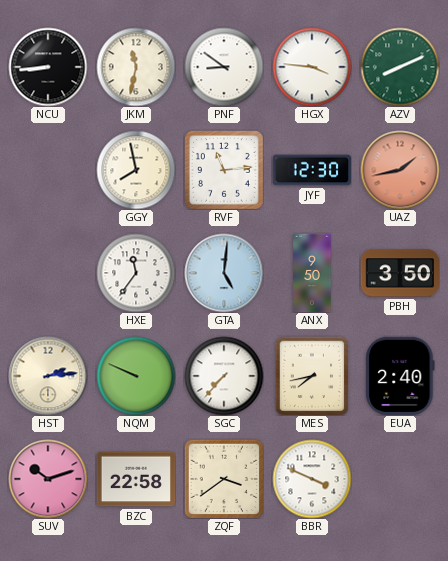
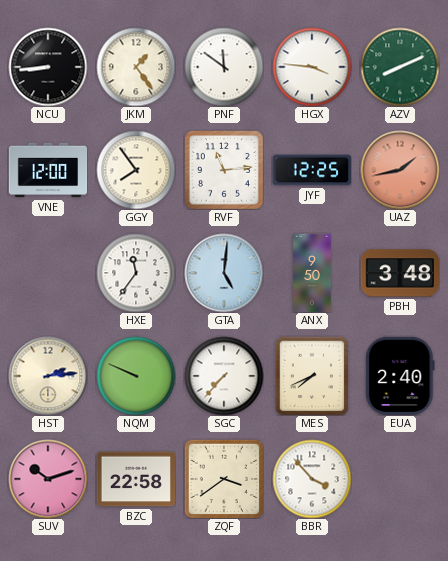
JKM: 11:32 -> 1:24
PNF: 8:51 -> 11:51
VNE: none -> 12:00
GGY: 7:58 -> 7:54
JYF: 12:30 -> 12:25
PBH: 3:50 -> 3:48
MES: 7:43 -> 7:41
BBR: 3:49 -> 3:53
